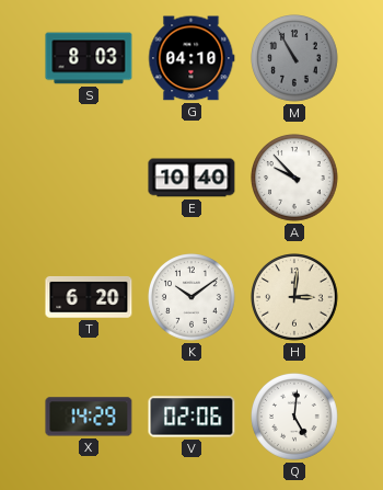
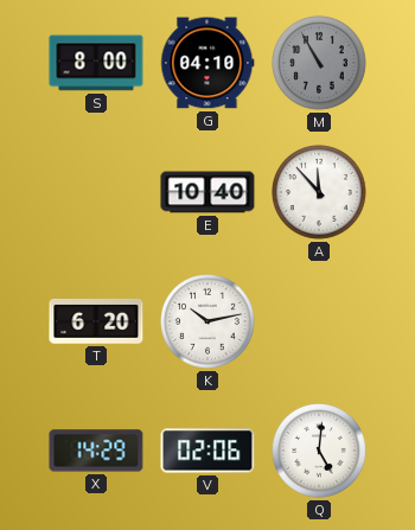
S: 8:03 -> 8:00
A: 9:53 -> 11:53
K: 10:09 -> 10:13
H: 3:01 -> none
